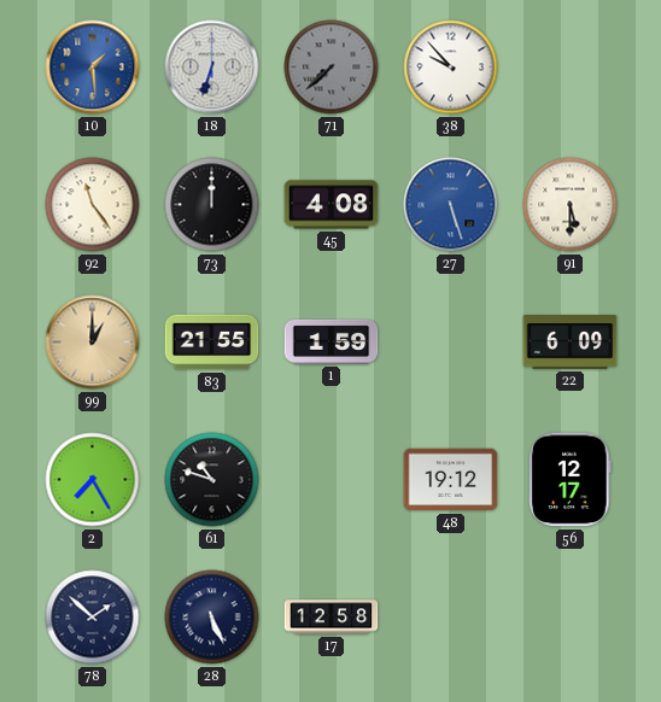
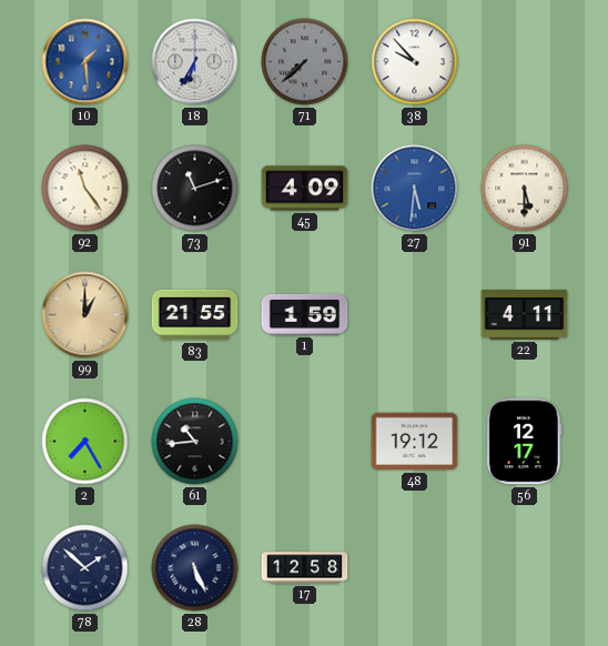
18: 6:33 -> 6:35
73: 12:00 -> 11:12
45: 4:08 -> 4:09
27: 5:27 -> 5:31
22: 6:09 -> 4:11
61: 10:48 -> 10:44
